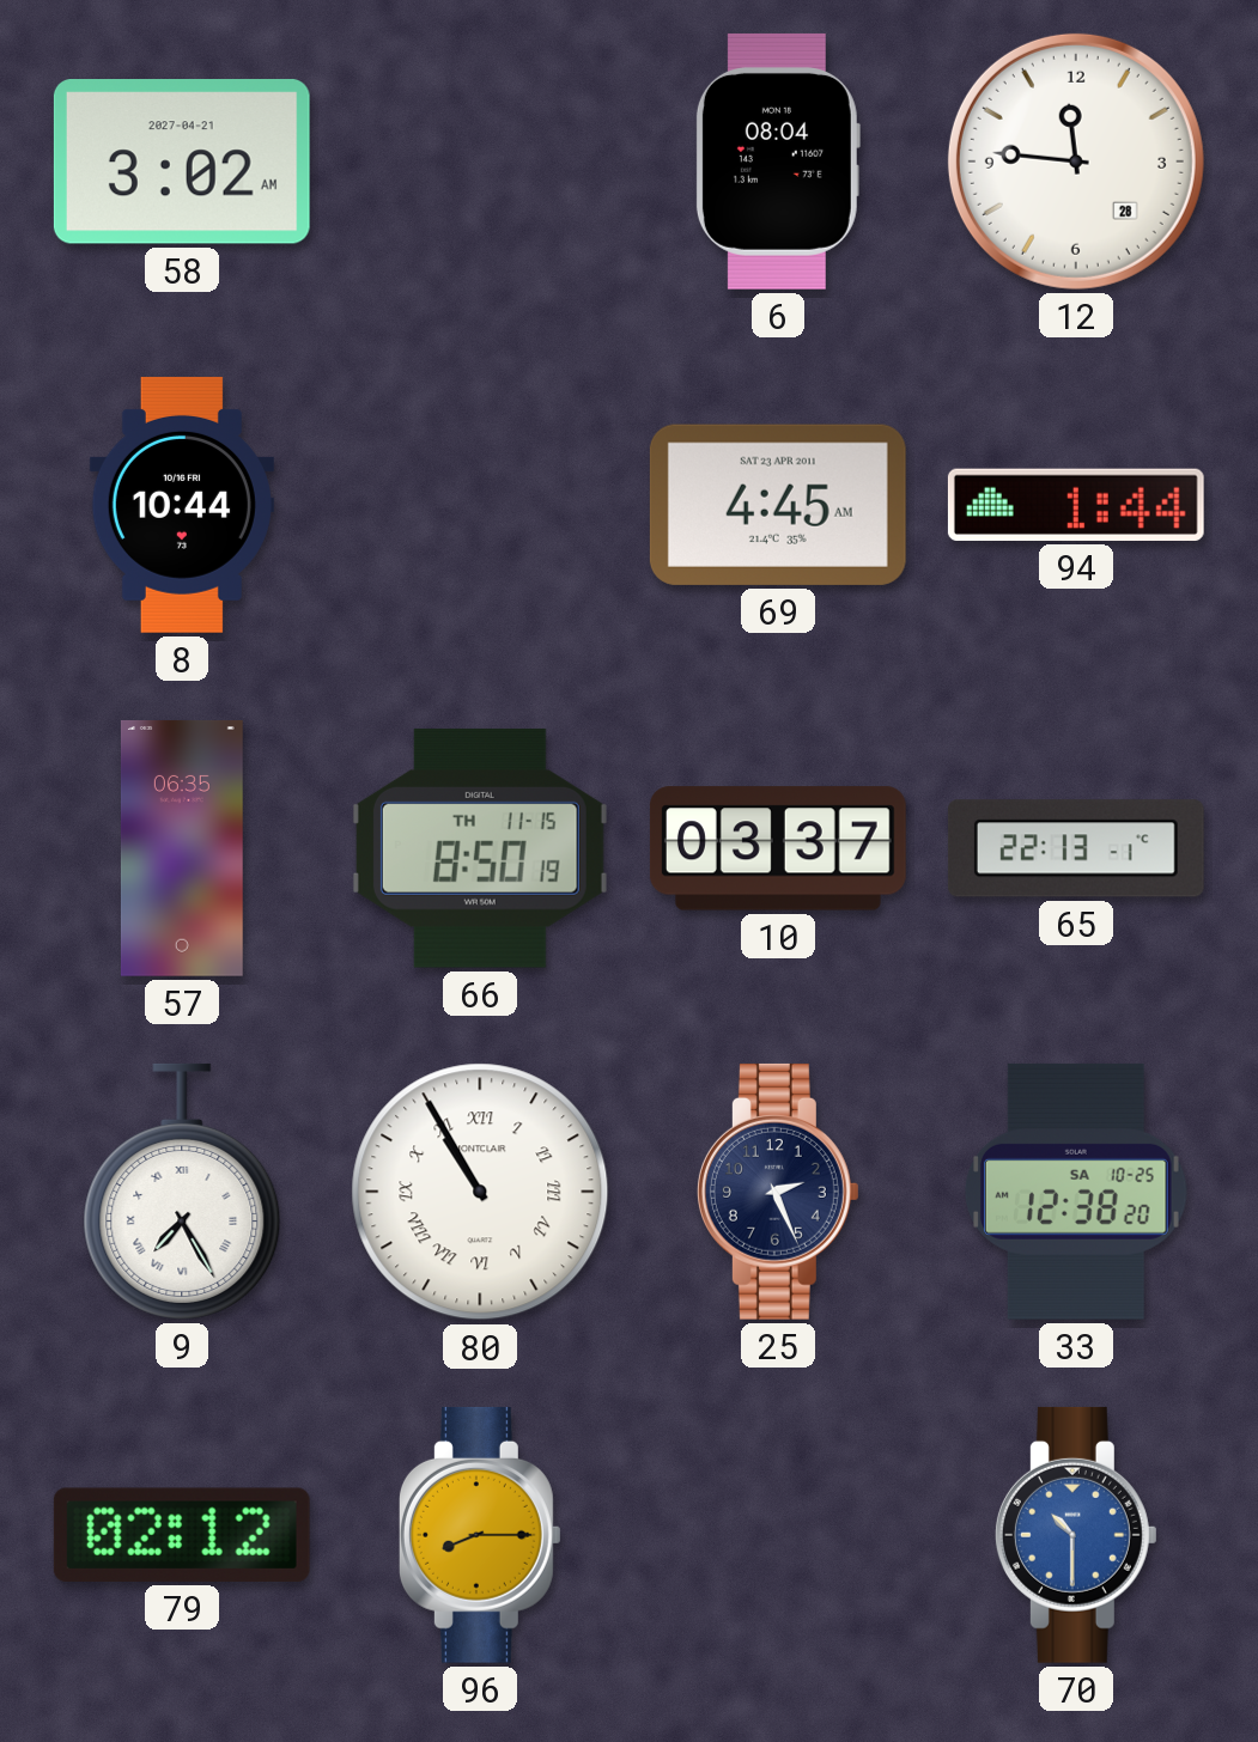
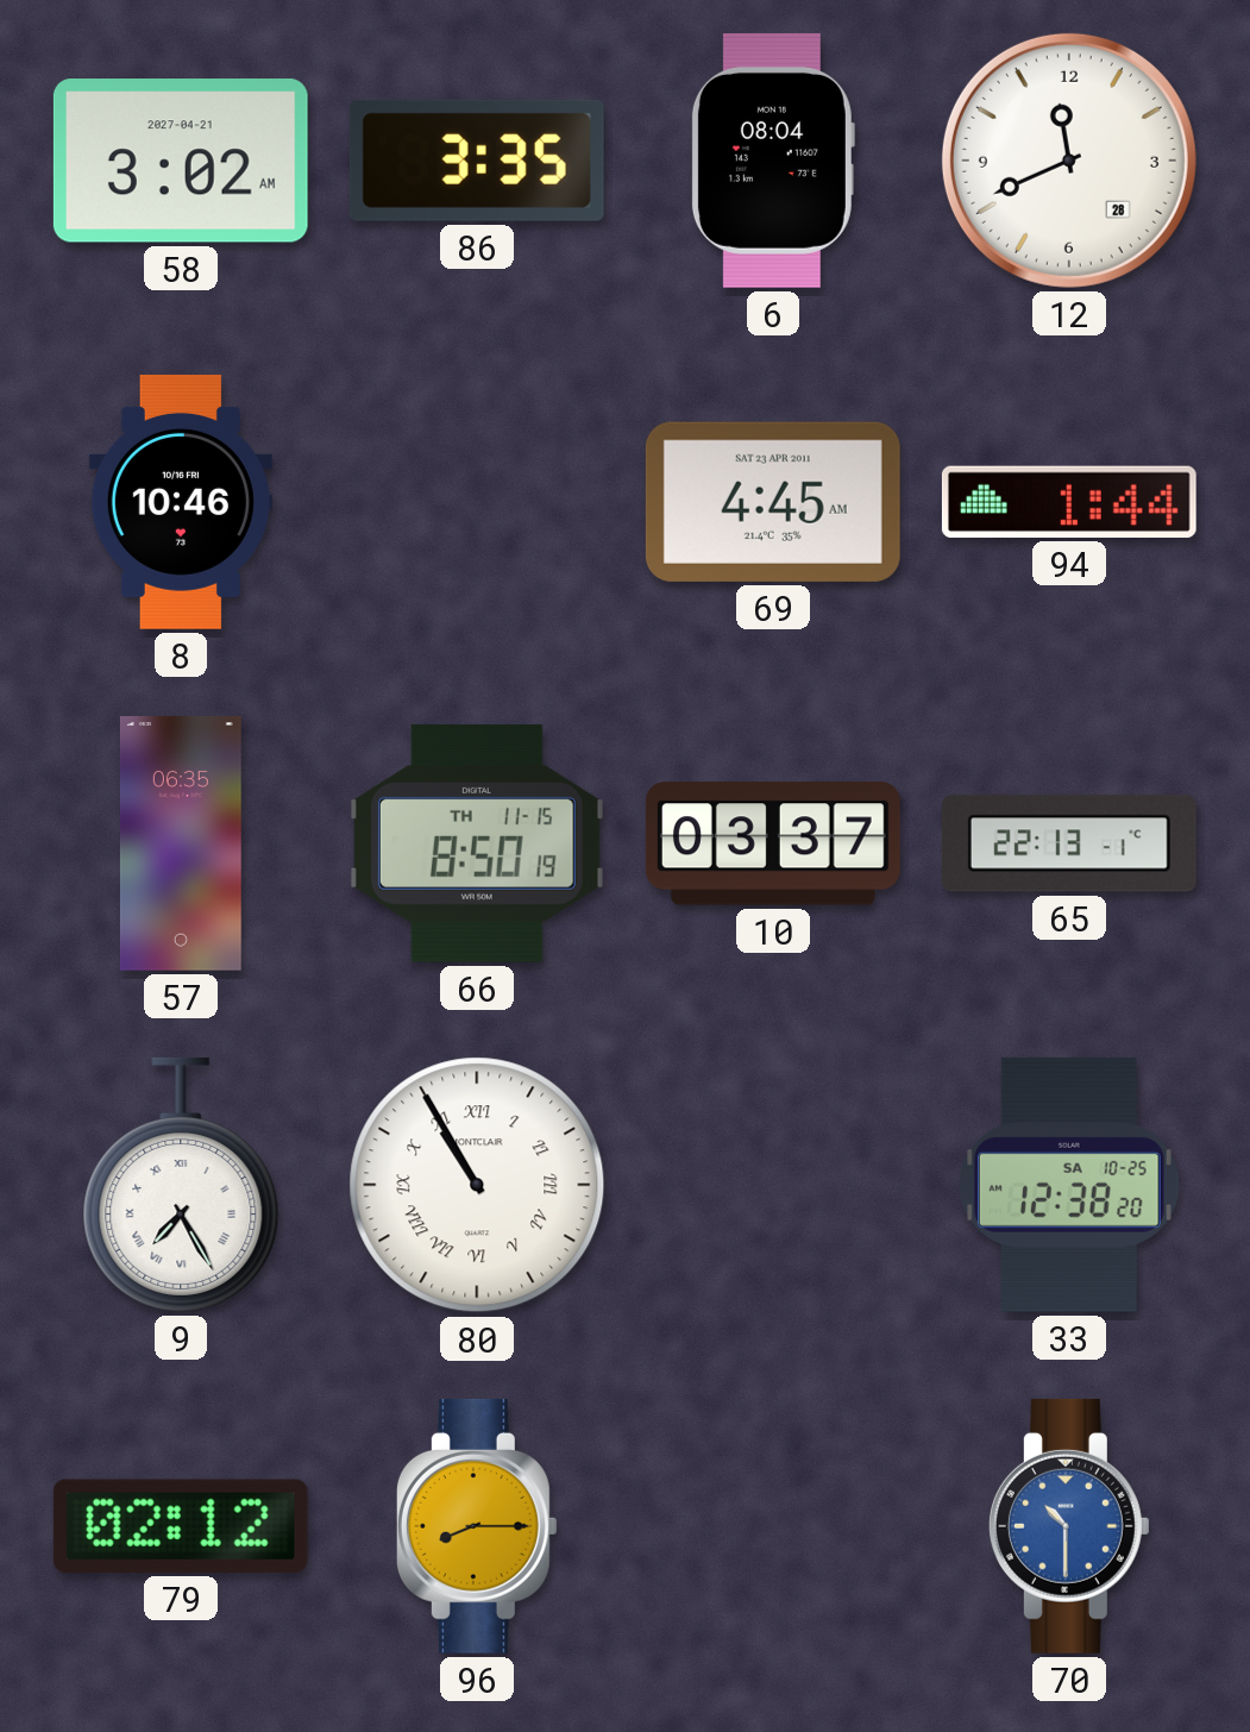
86: none -> 3:35
12: 11:46 -> 11:41
8: 10:44 -> 10:46
25: 2:26 -> none
